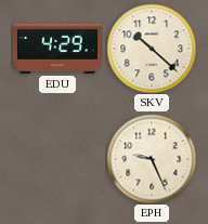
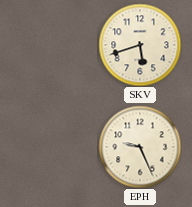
EDU: 4:29 -> none
SKV: 10:22 -> 5:42
